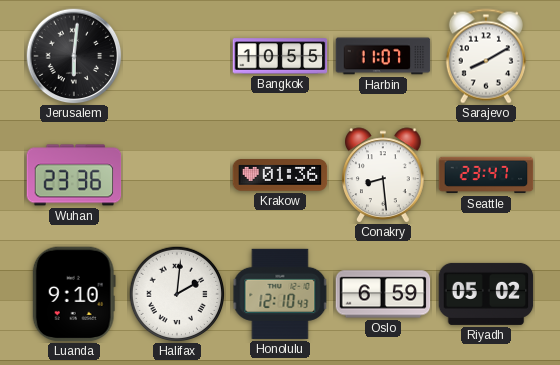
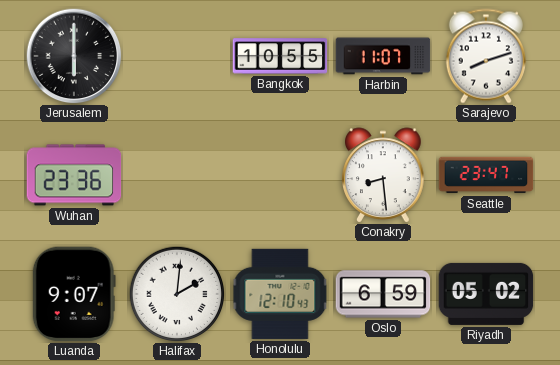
Jerusalem: 6:01 -> 6:00
Sarajevo: 8:10 -> 8:12
Krakow: 01:36 -> none
Luanda: 9:10 -> 9:07
